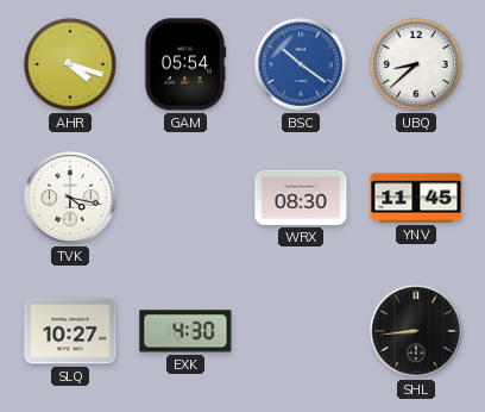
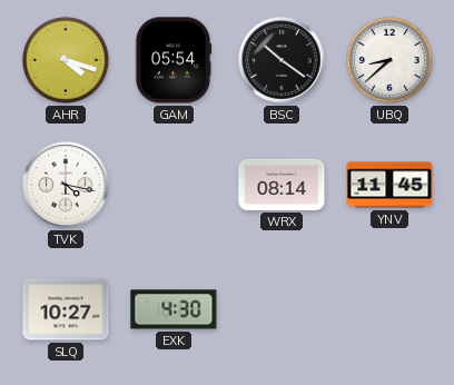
BSC dial: blue -> black
WRX: 08:30 -> 08:14
SHL: 8:44 -> none
